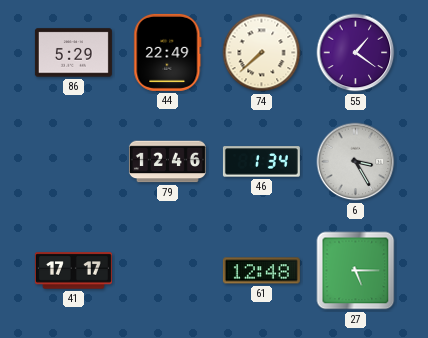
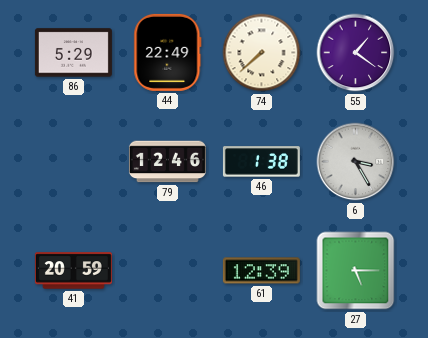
46: 1:34 -> 1:38
41: 17:17 -> 20:59
61: 12:48 -> 12:39
